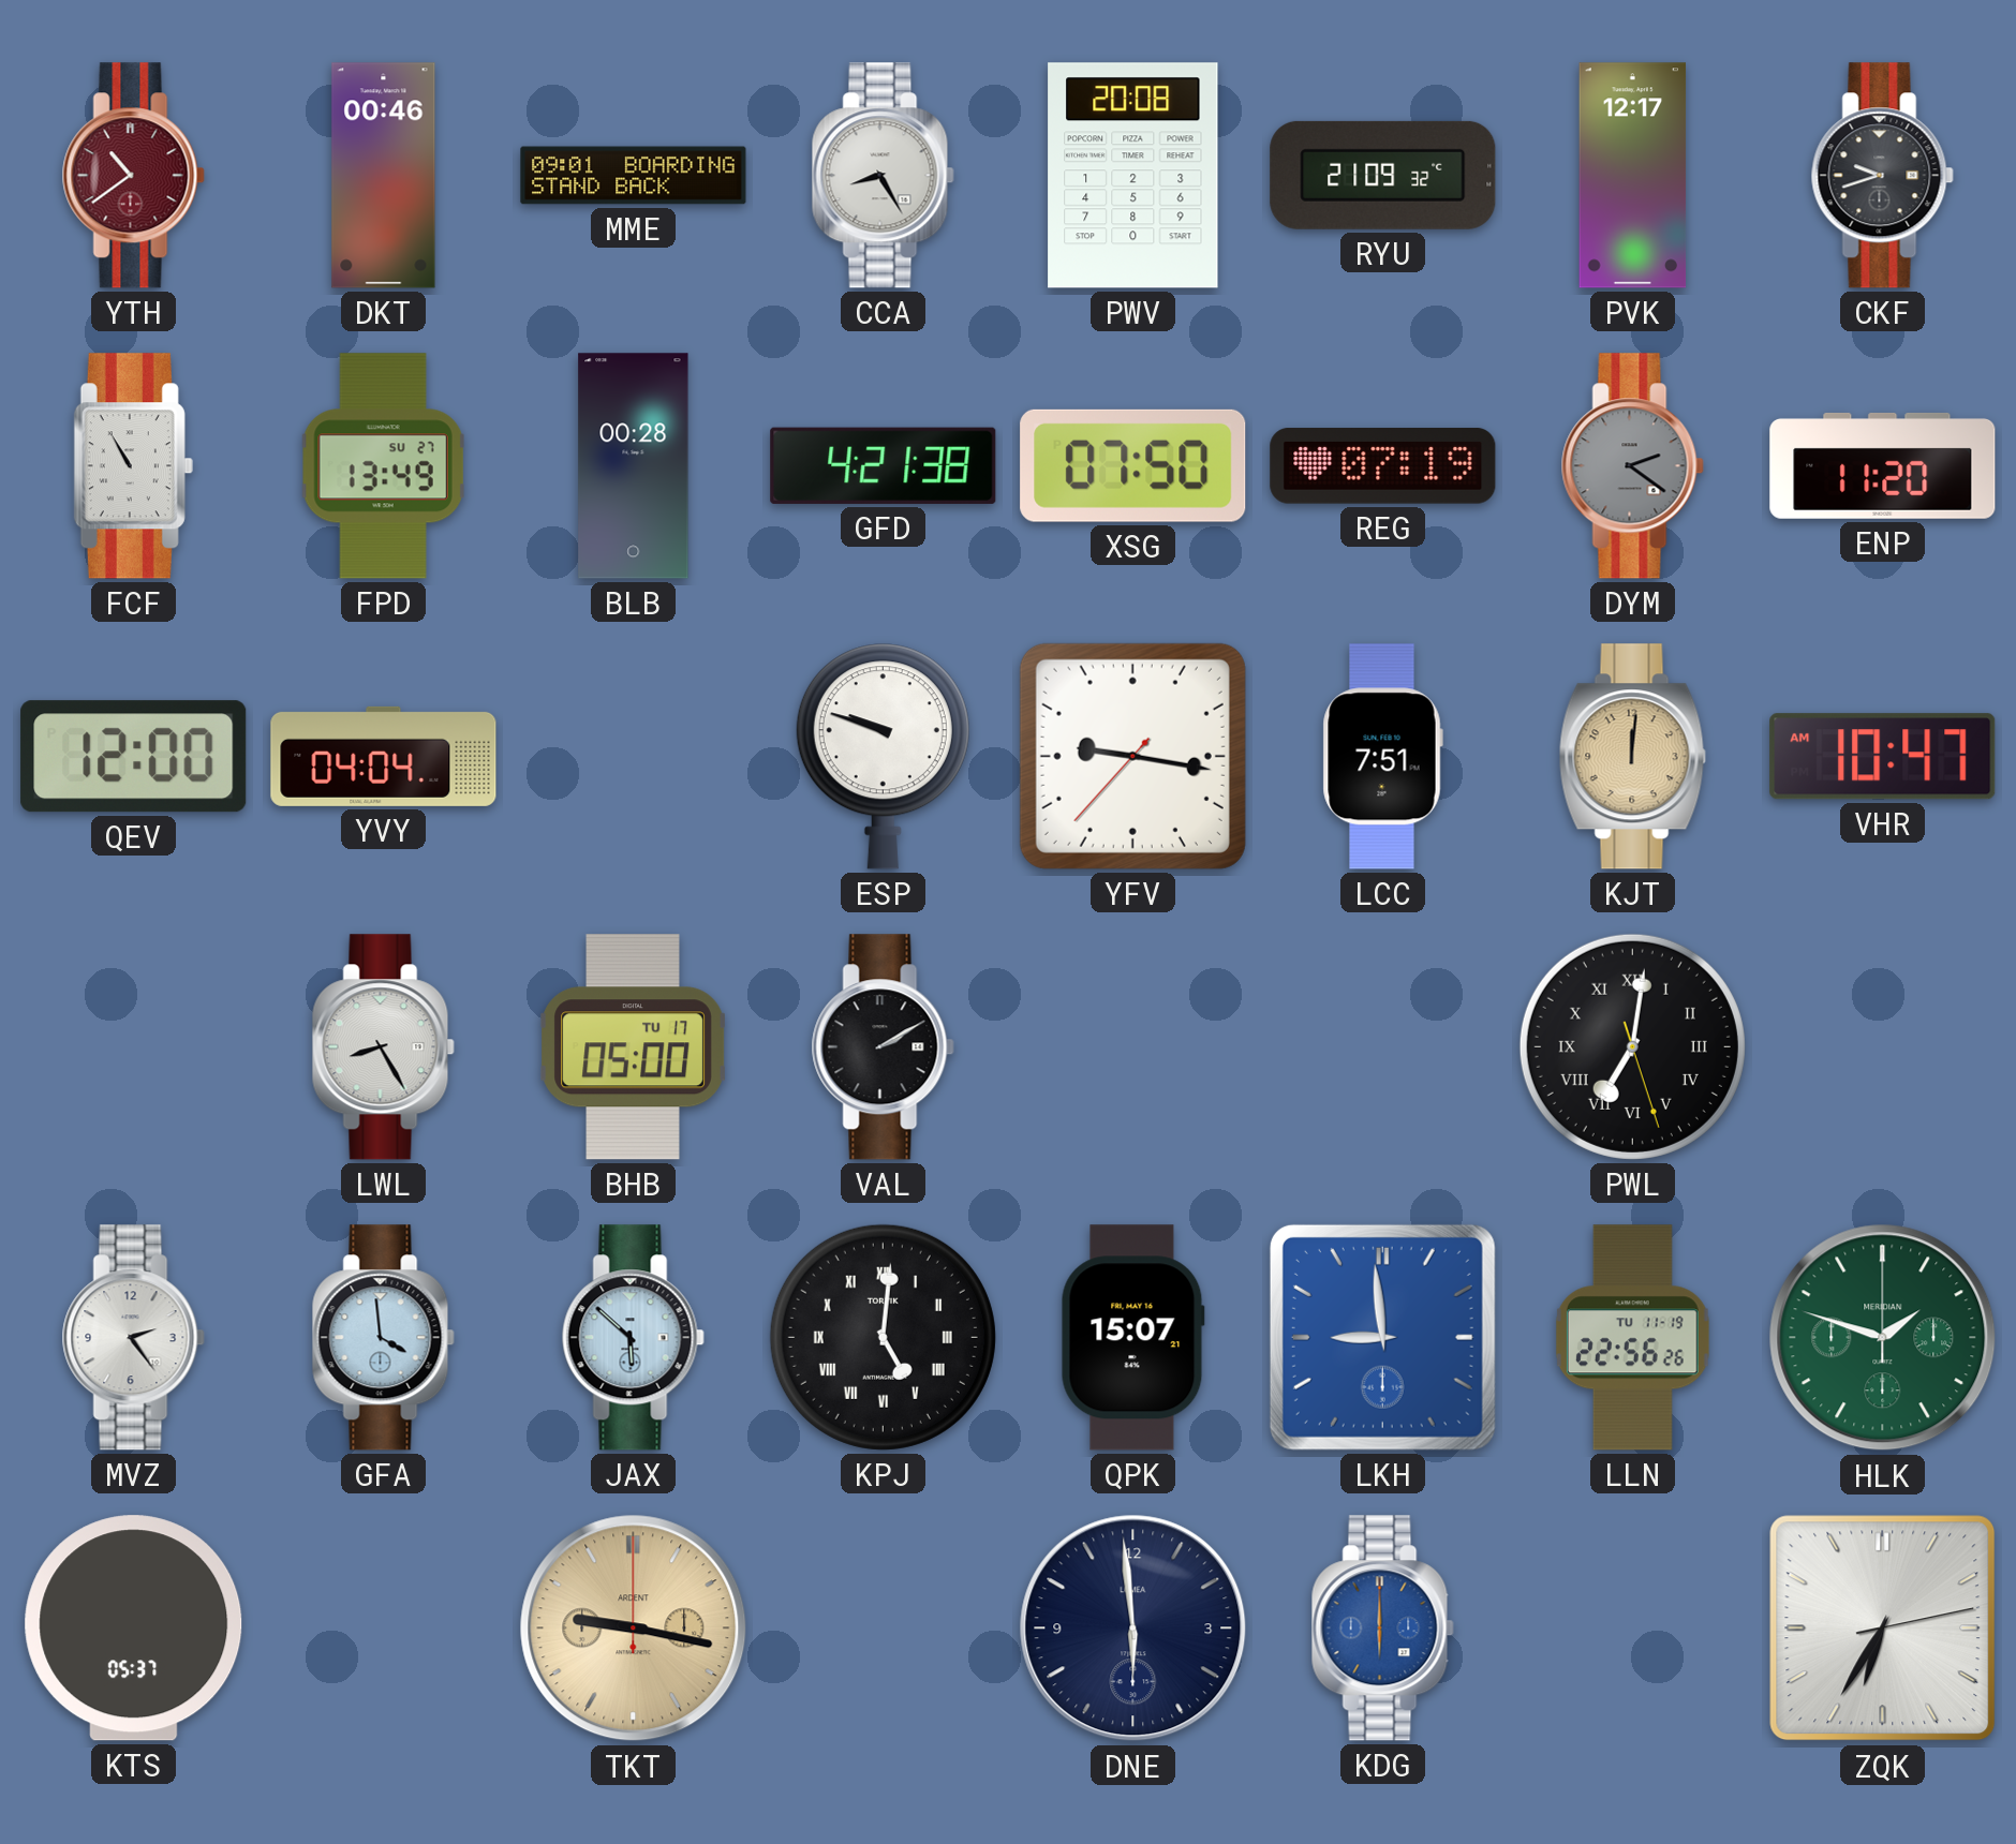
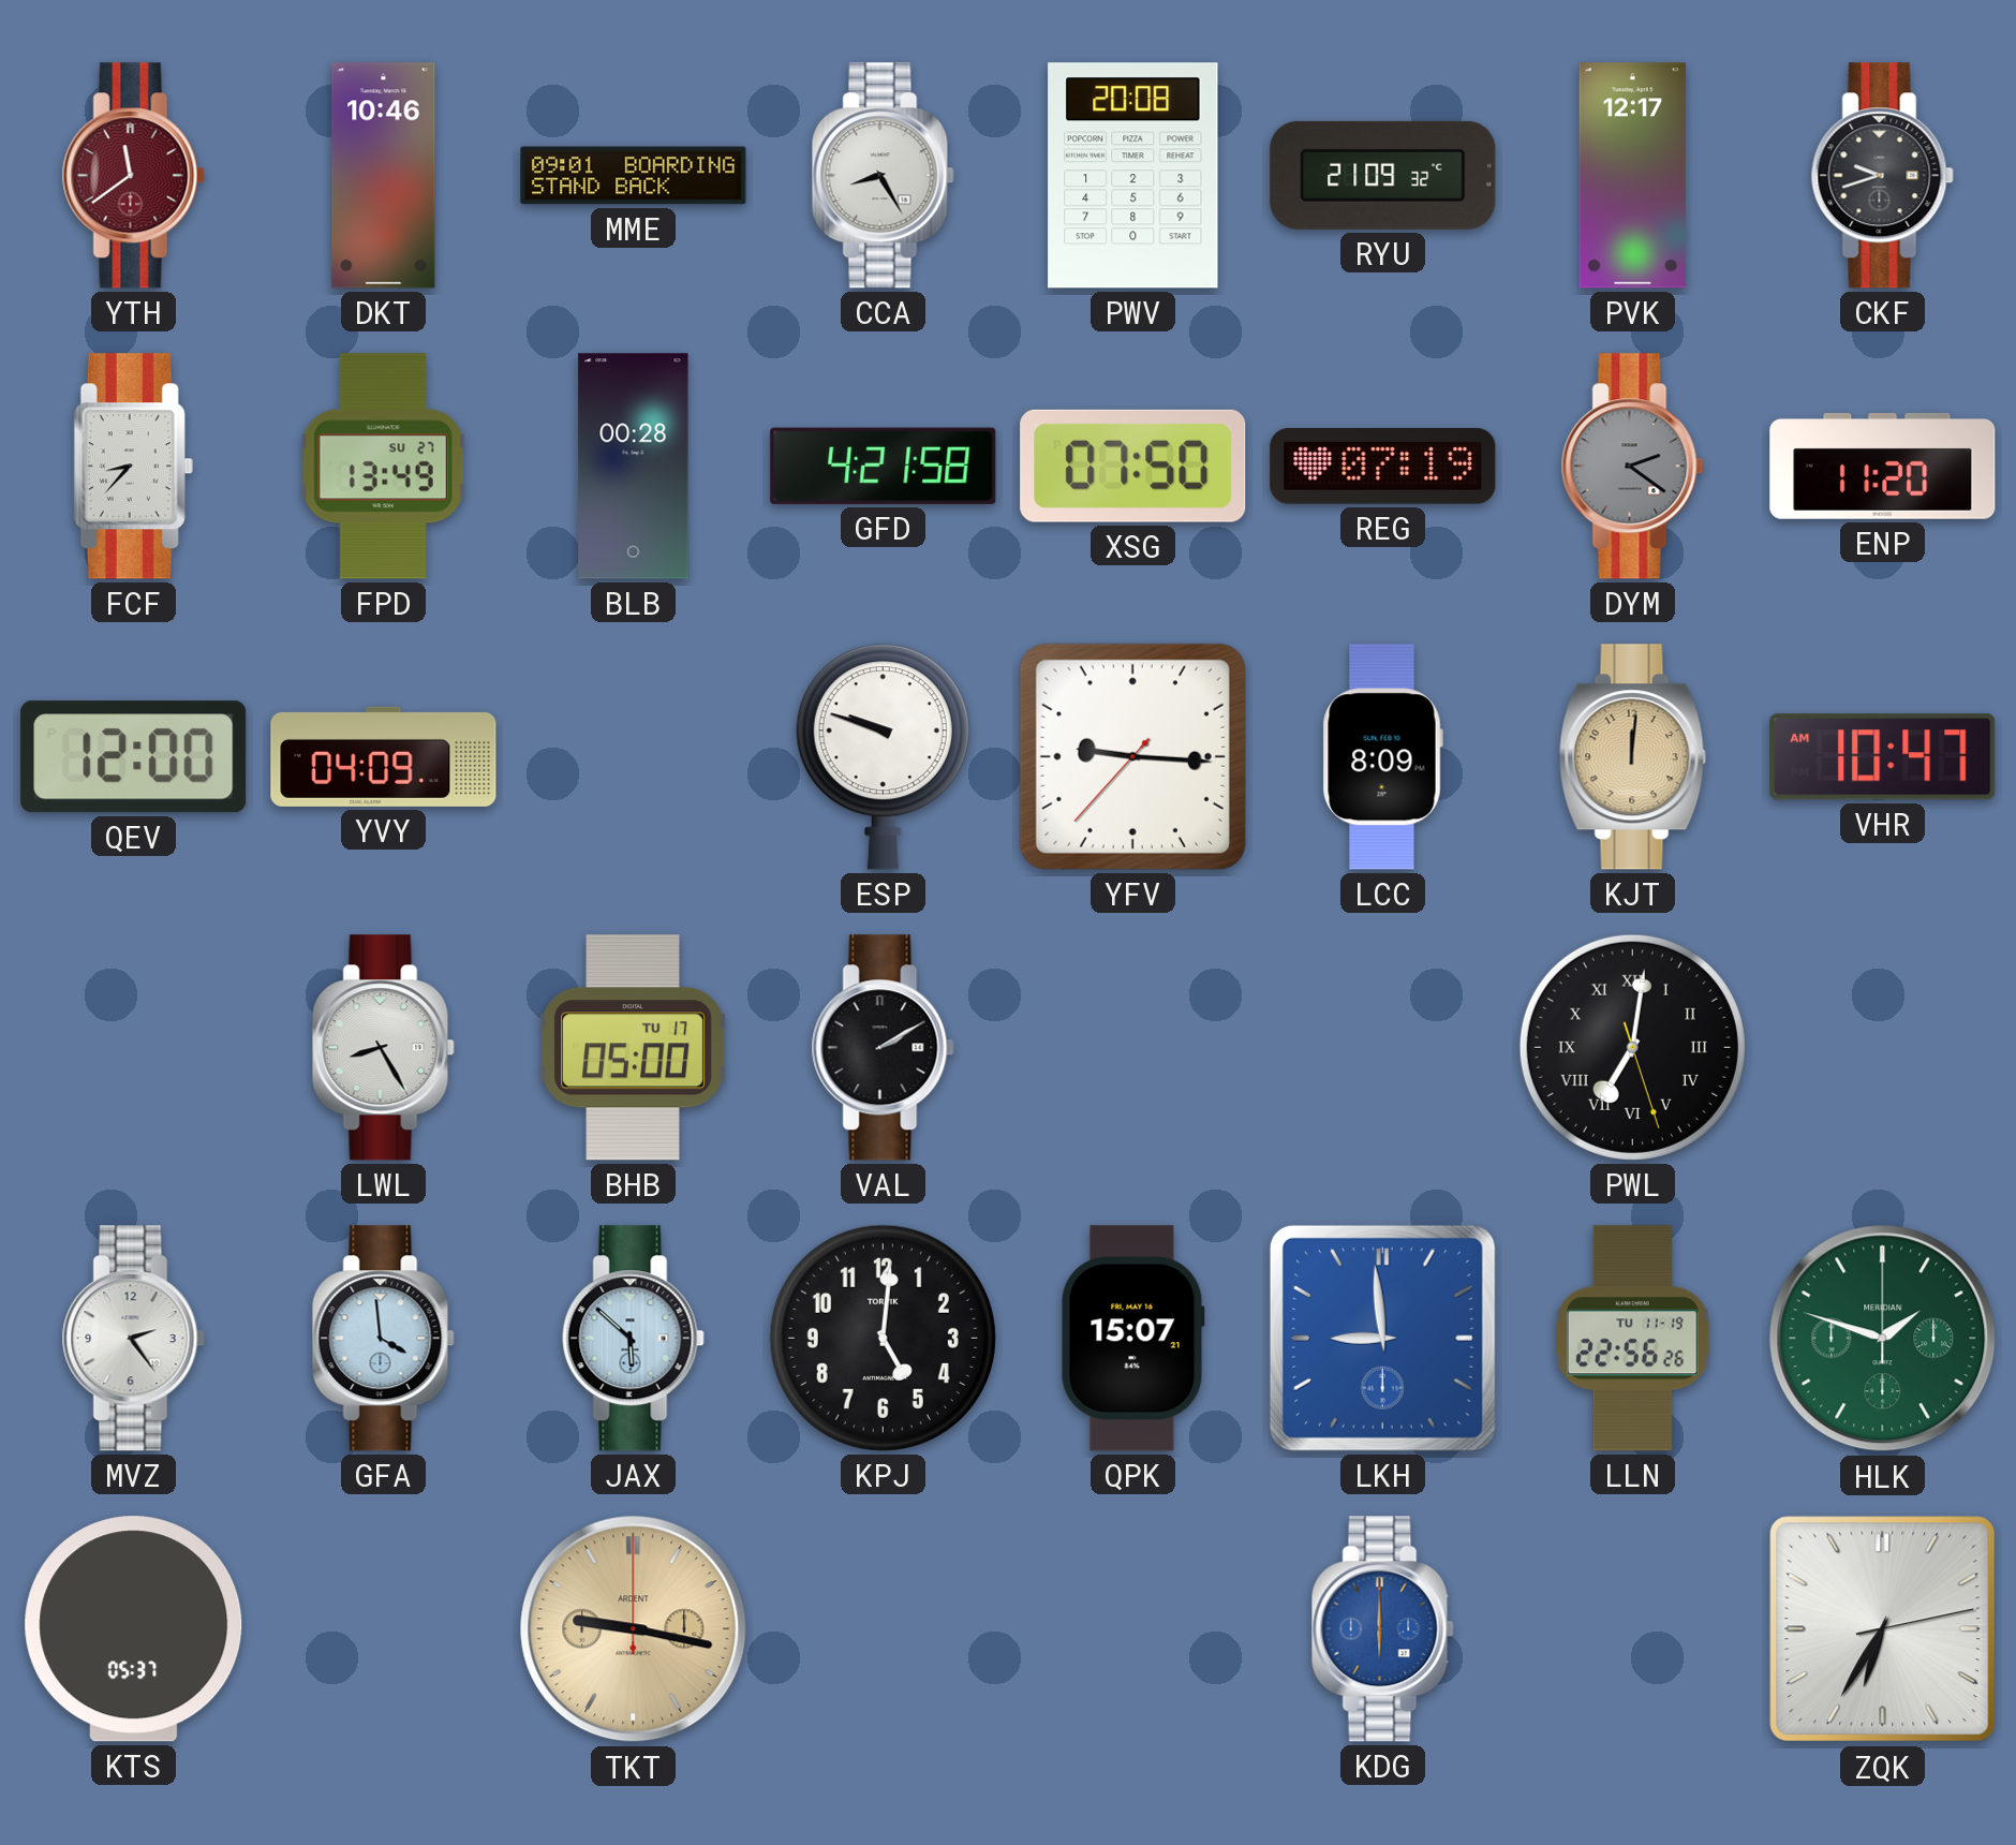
YTH: 10:39 -> 11:39
DKT: 00:46 -> 10:46
FCF: 10:55 -> 8:37
GFD: 4:21:38 -> 4:21:58
YVY: 04:04 -> 04:09
YFV: 9:16 -> 9:15
LCC: 7:51 -> 8:09
KPJ numerals: Roman -> Arabic
DNE: 5:59 -> none
